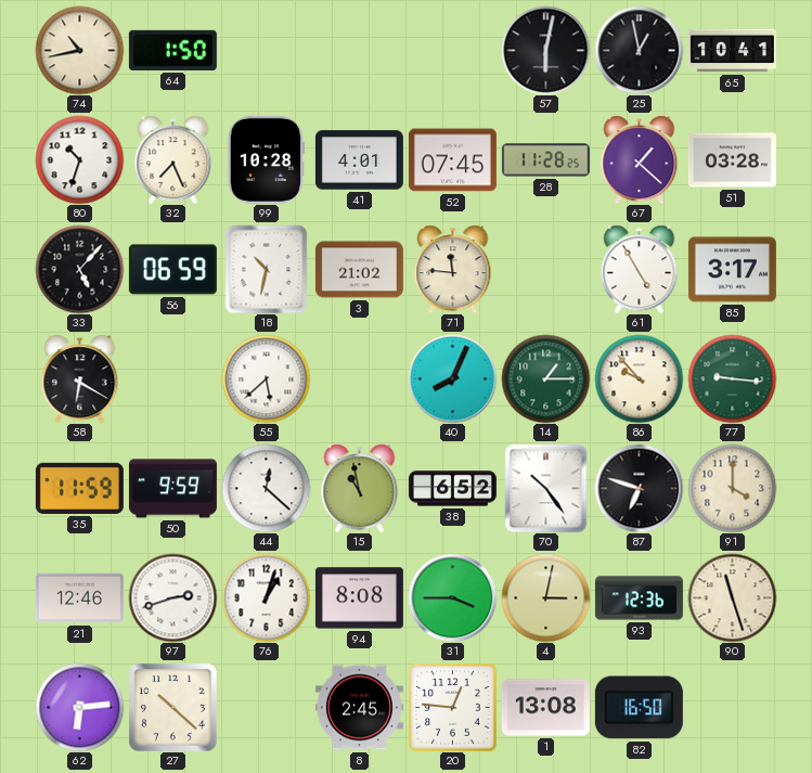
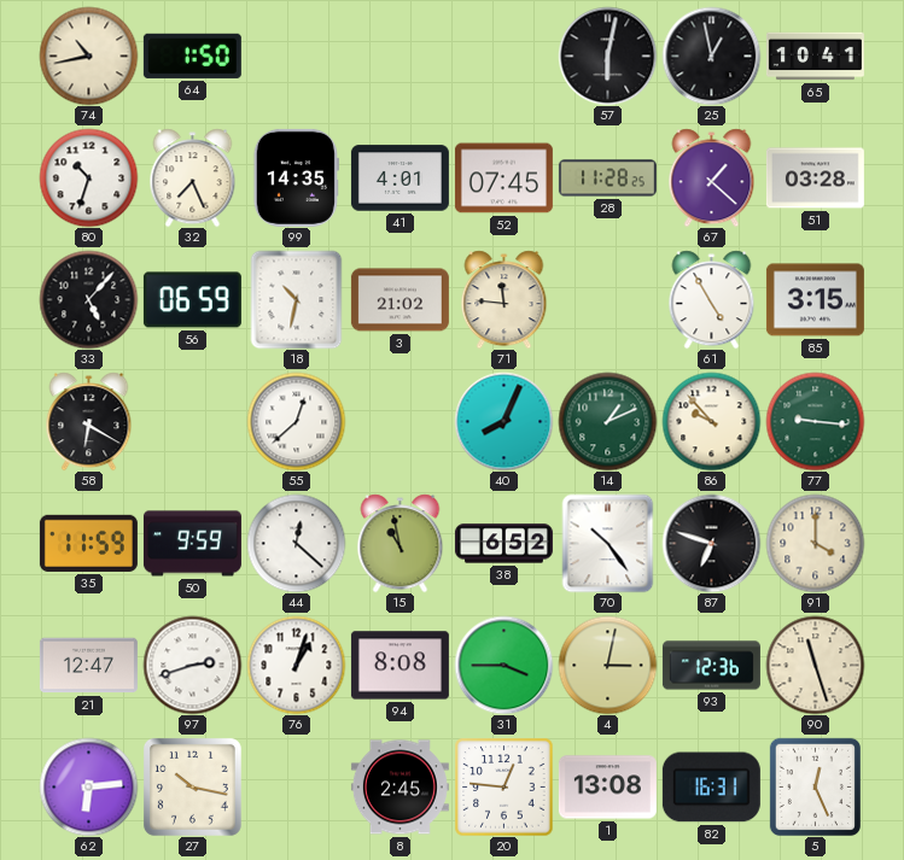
99: 10:28 -> 14:35
85: 3:17 -> 3:15
55: 5:38 -> 12:38
14: 1:15 -> 1:11
21: 12:46 -> 12:47
27: 10:22 -> 10:17
82: 16:50 -> 16:31
5: none -> 12:26
